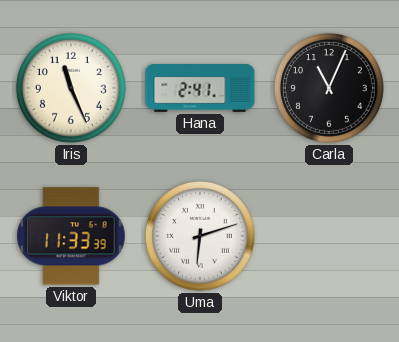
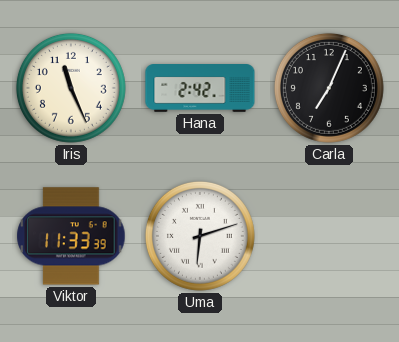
Hana: 2:41 -> 2:42
Carla: 11:04 -> 7:04
